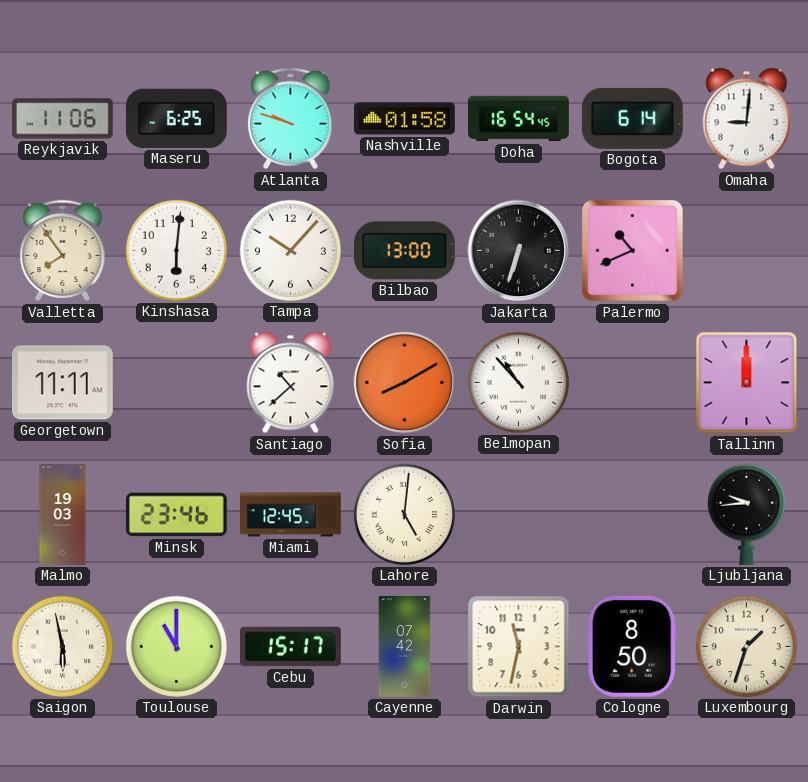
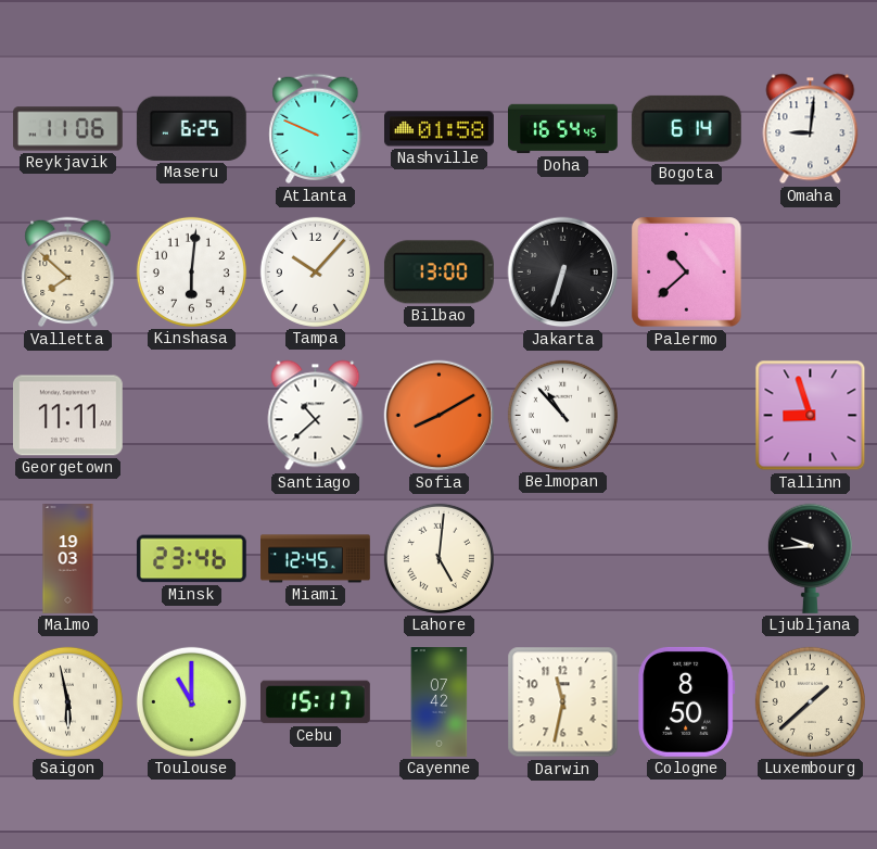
Atlanta: 9:48 -> 9:49
Valletta: 7:54 -> 7:52
Palermo: 10:41 -> 10:38
Tallinn: 12:00 -> 8:57
Luxembourg: 1:33 -> 1:38
